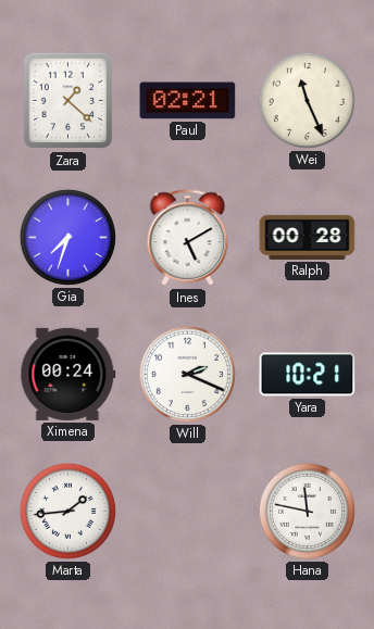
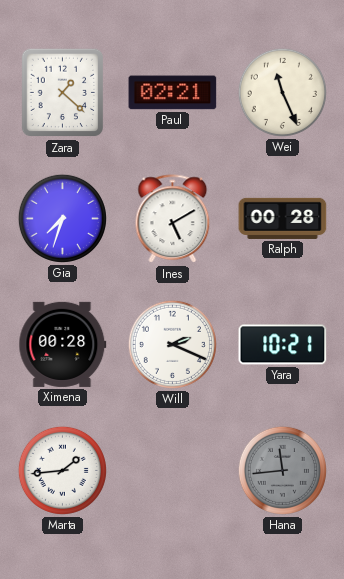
Ximena: 00:24 -> 00:28
Hana: 11:47 -> 11:44
Hana dial: white -> grey
